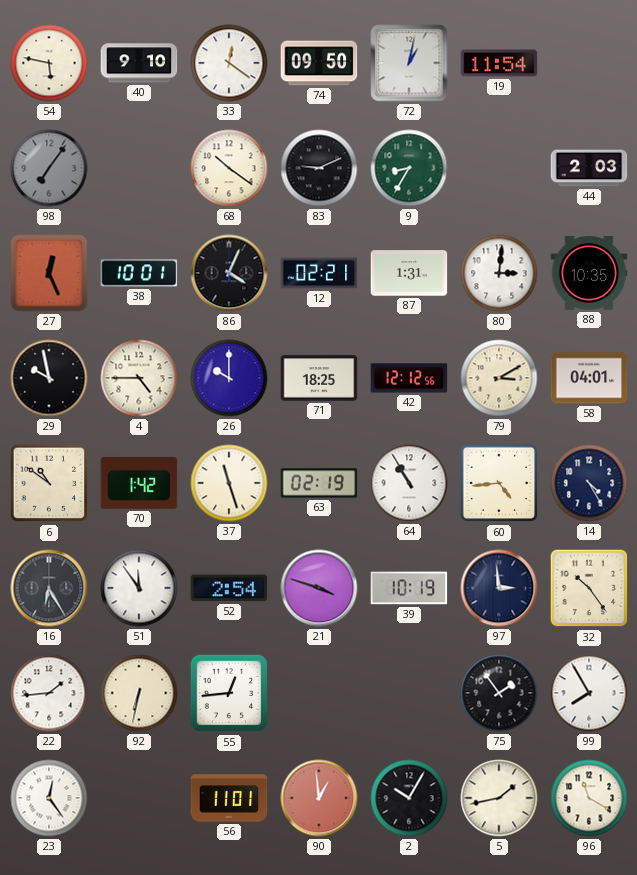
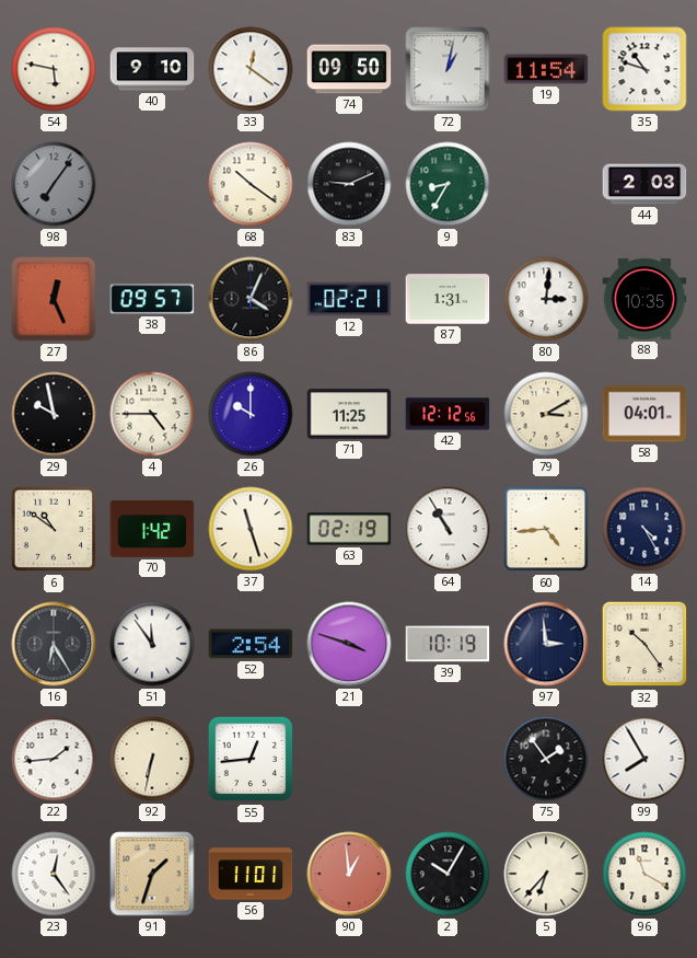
35: none -> 10:48
38: 10:01 -> 09:57
71: 18:25 -> 11:25
91: none -> 1:33
5: 1:43 -> 6:37
